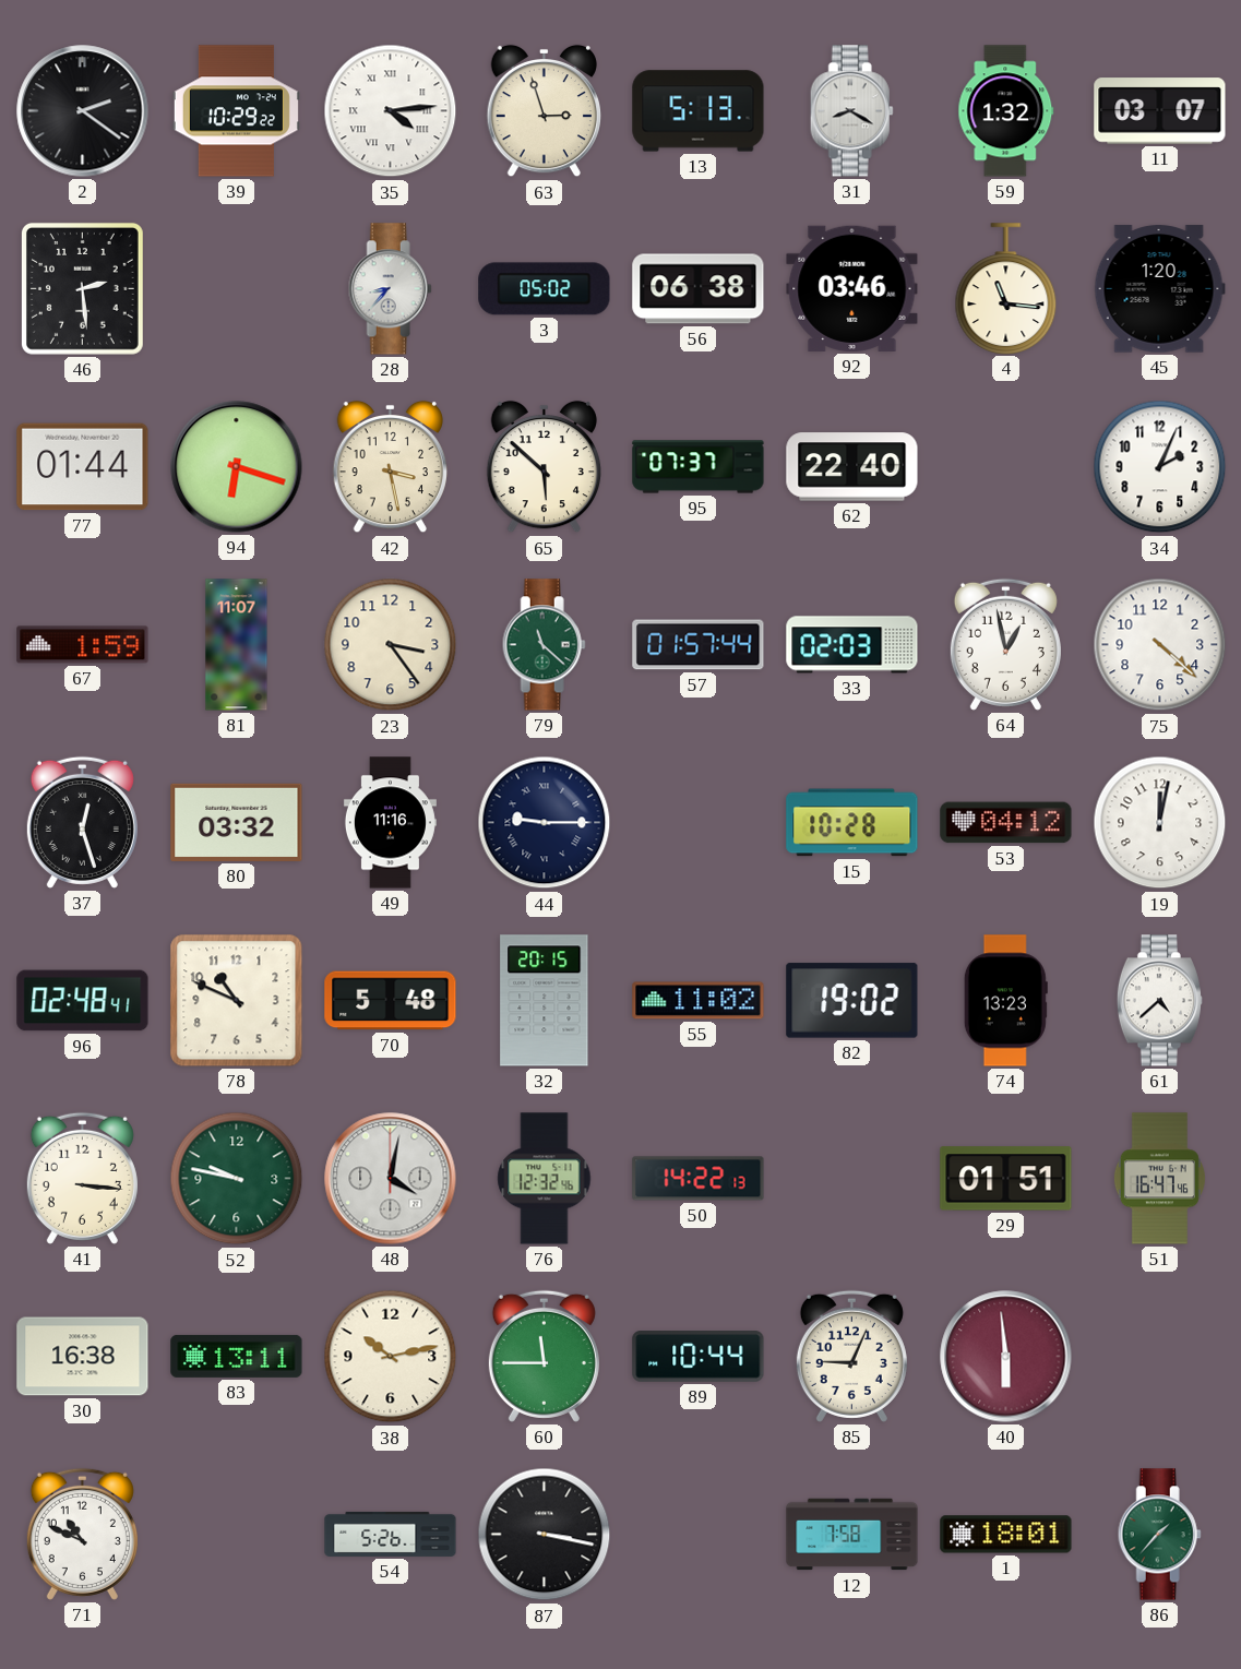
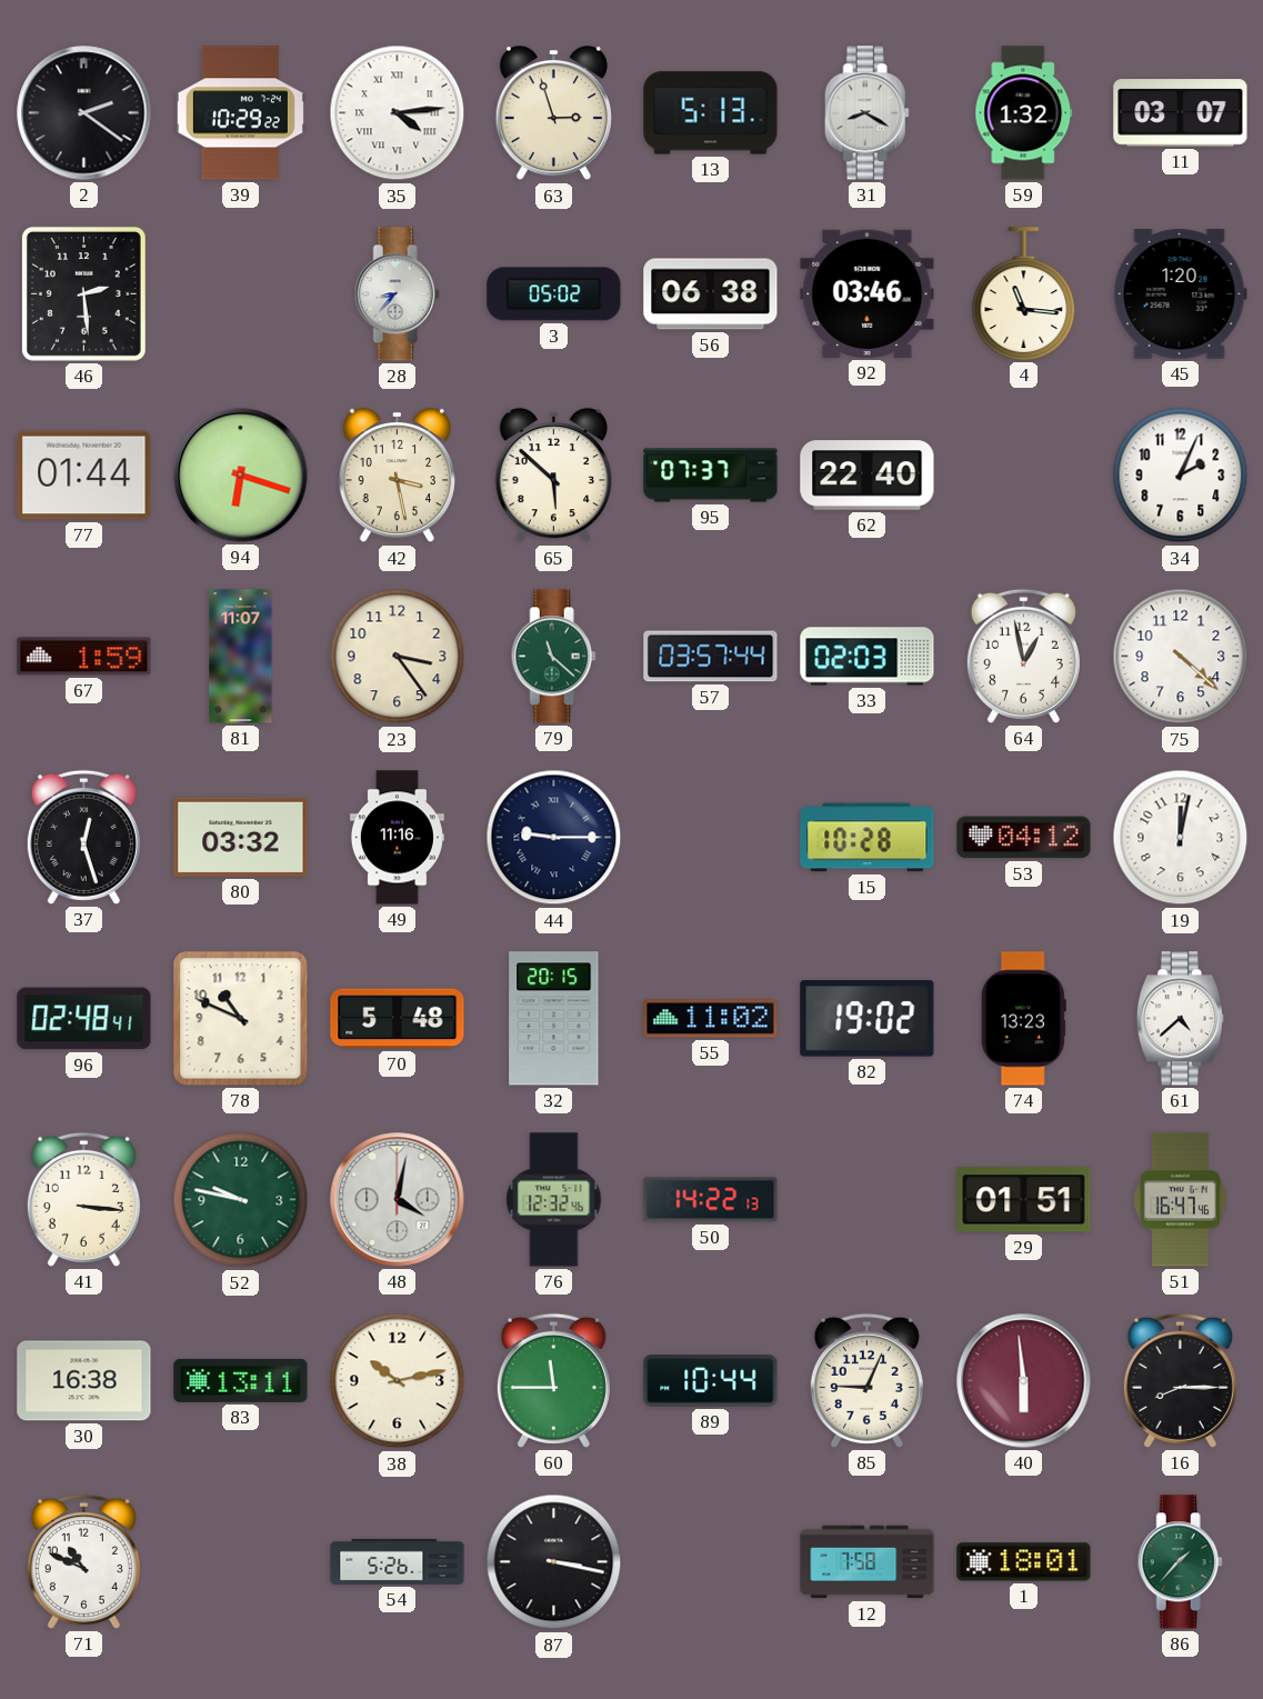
57: 01:57 -> 03:57
16: none -> 8:15
